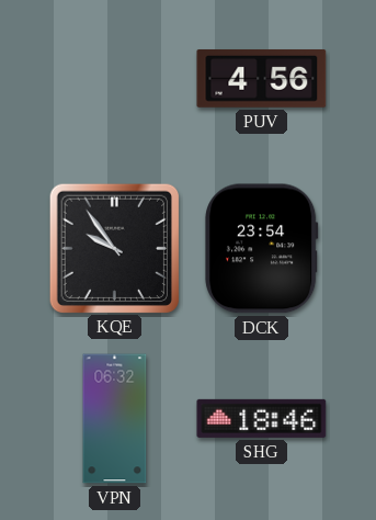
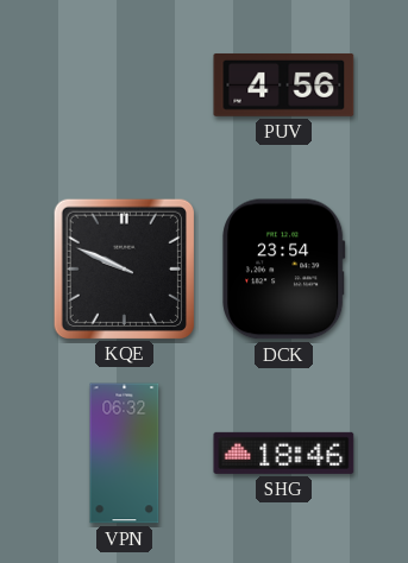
KQE: 9:54 -> 9:49
